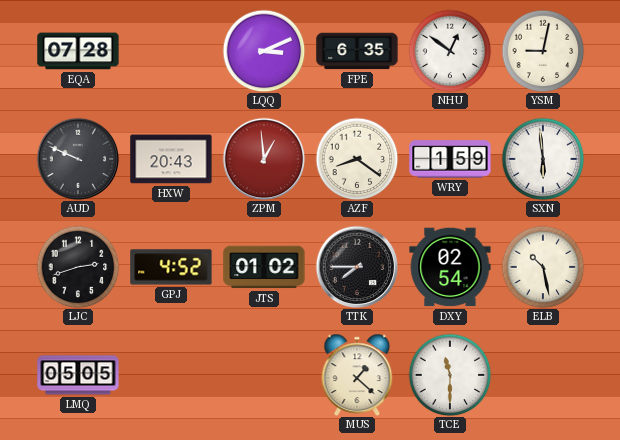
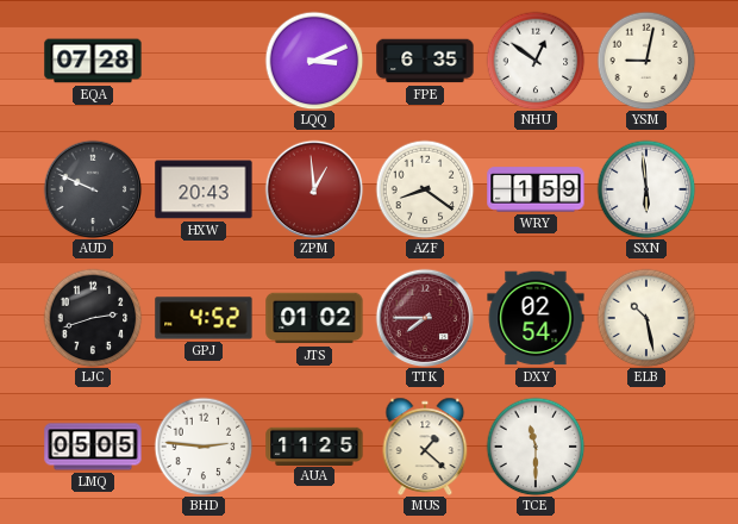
TTK dial: black -> burgundy
BHD: none -> 2:46
AUA: none -> 11:25
